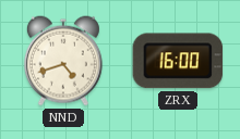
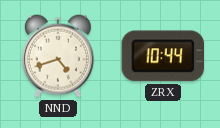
ZRX: 16:00 -> 10:44
